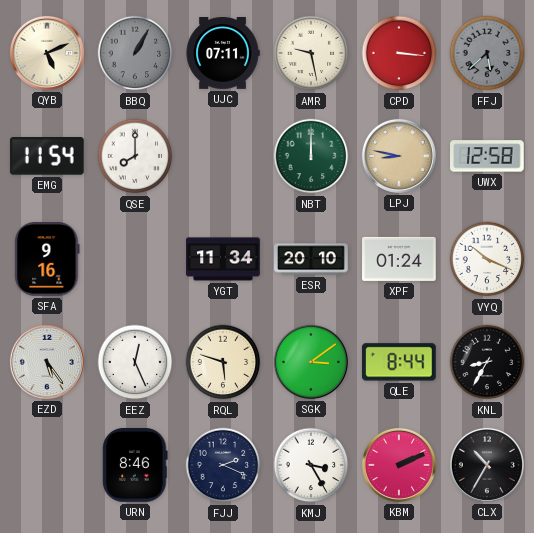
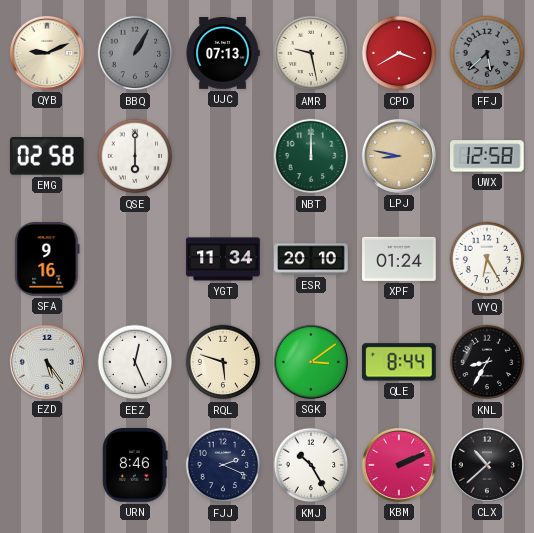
QYB: 5:11 -> 9:11
UJC: 07:11 -> 07:13
CPD: 3:16 -> 3:40
EMG: 11:54 -> 02:58
QSE: 8:00 -> 6:00
VYQ: 10:19 -> 6:25
KMJ: 3:25 -> 10:25
CLX: 10:35 -> 10:38
